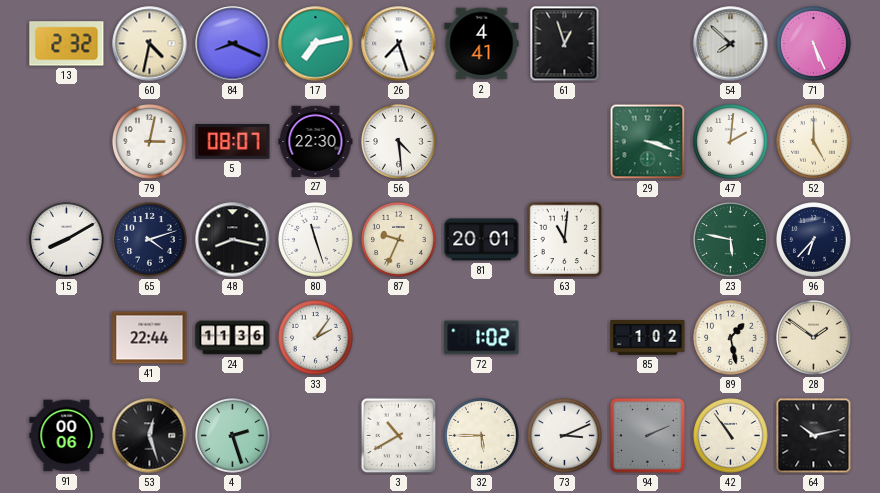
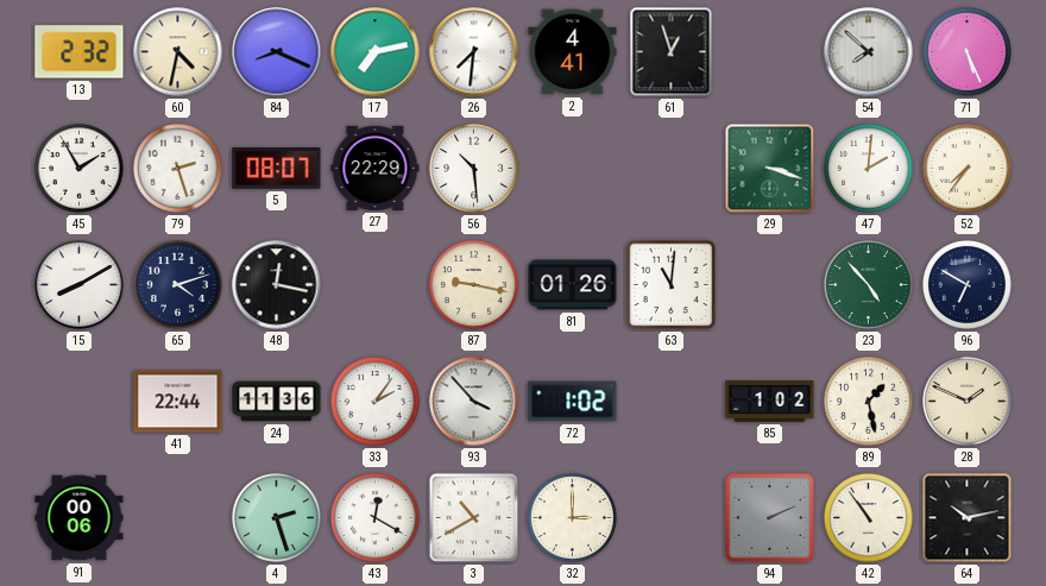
26: 7:27 -> 7:31
45: none -> 1:55
79: 3:02 -> 2:27
27: 22:30 -> 22:29
56: 4:29 -> 10:29
52: 5:00 -> 7:36
48: 8:17 -> 12:17
80: 11:27 -> none
87: 9:34 -> 9:17
81: 20:01 -> 01:26
23: 5:47 -> 4:53
96: 6:37 -> 6:50
93: none -> 3:53
28: 1:51 -> 1:49
53: 12:27 -> none
43: none -> 12:20
32: 5:45 -> 3:00
73: 3:11 -> none
